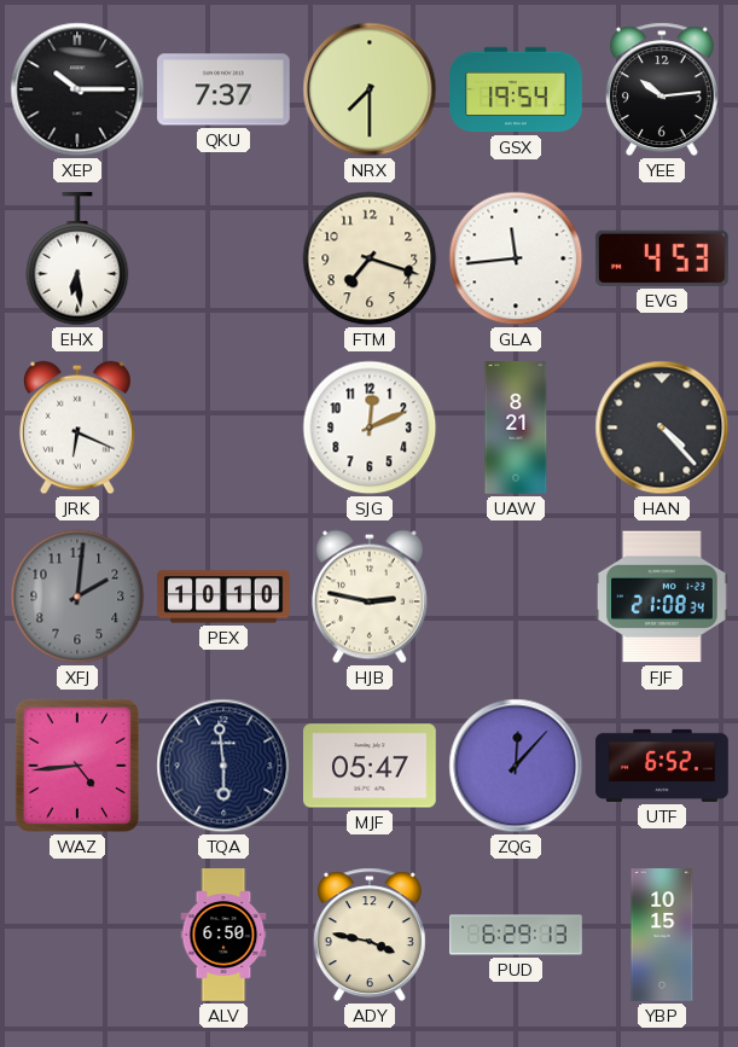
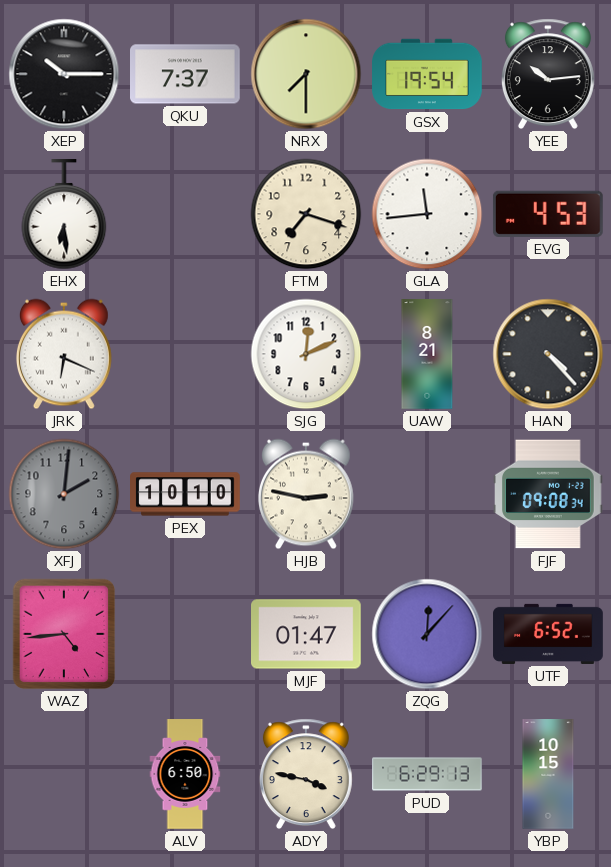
FJF: 21:08 -> 09:08
TQA: 5:59 -> none
MJF: 05:47 -> 01:47
